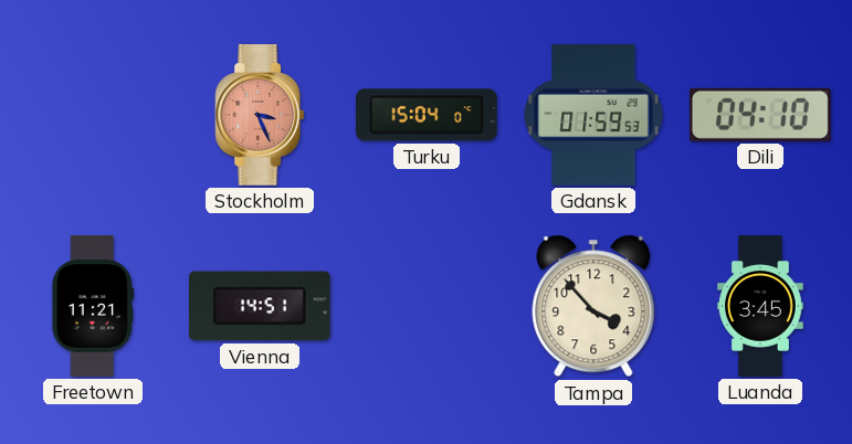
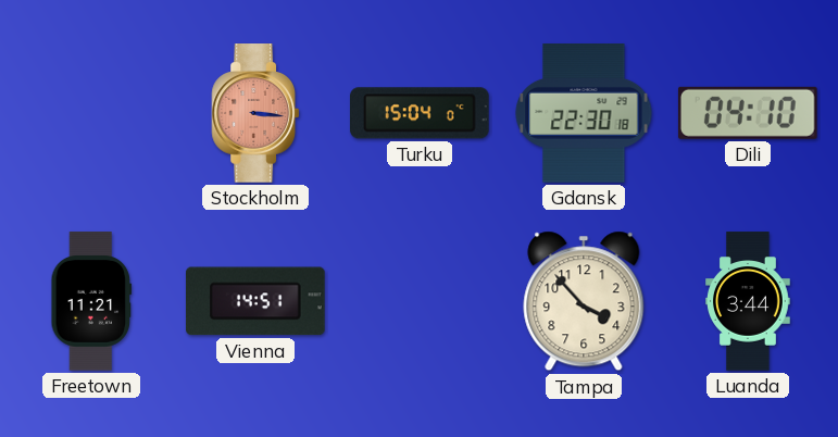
Stockholm: 3:26 -> 3:16
Gdansk: 01:59 -> 22:30
Luanda: 3:45 -> 3:44
